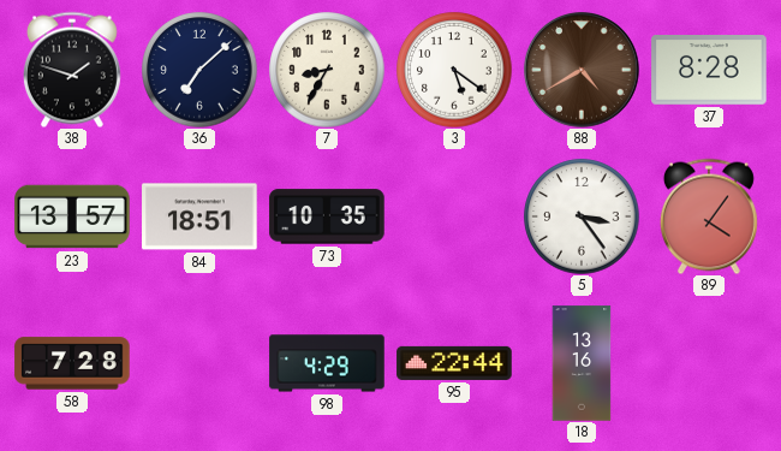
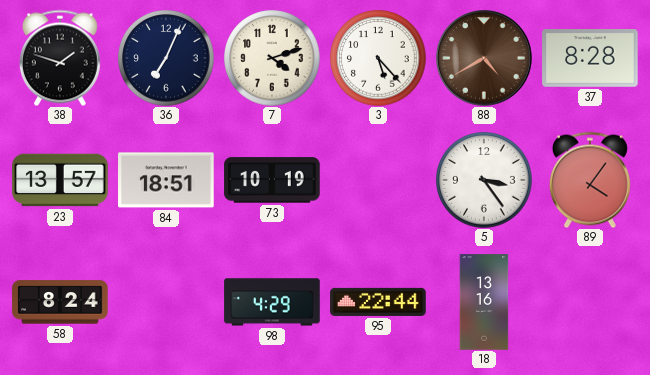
36: 7:08 -> 7:04
7: 8:35 -> 4:12
3: 5:21 -> 5:23
73: 10:35 -> 10:19
58: 7:28 -> 8:24
